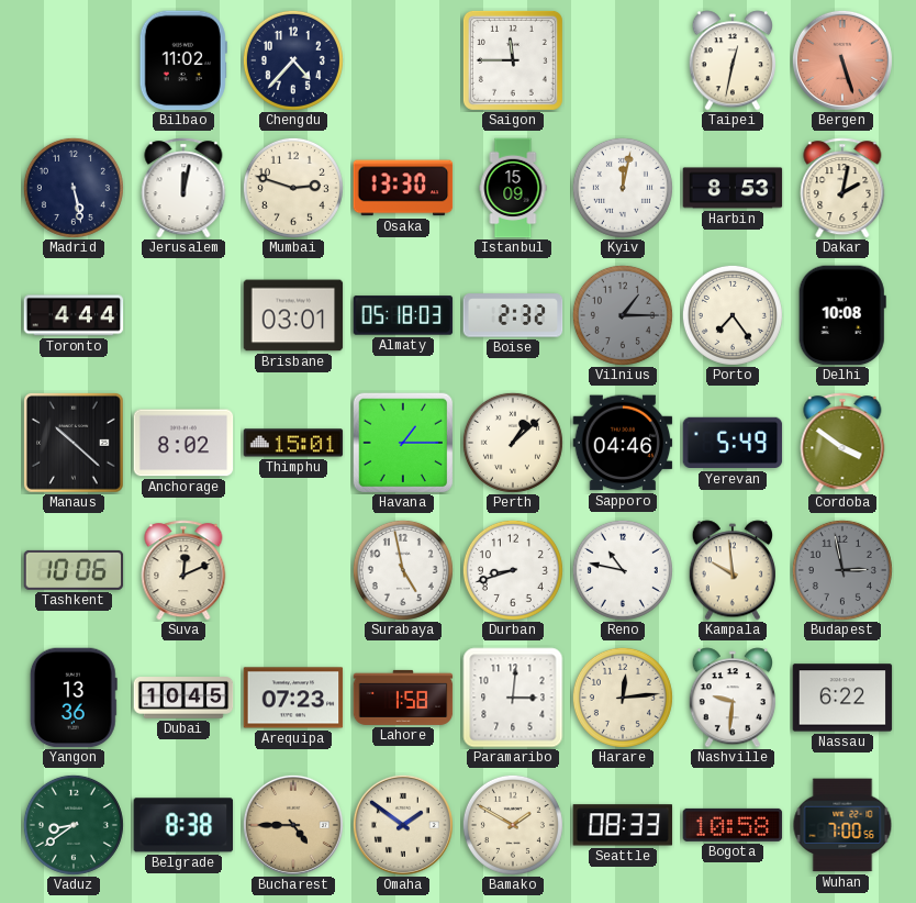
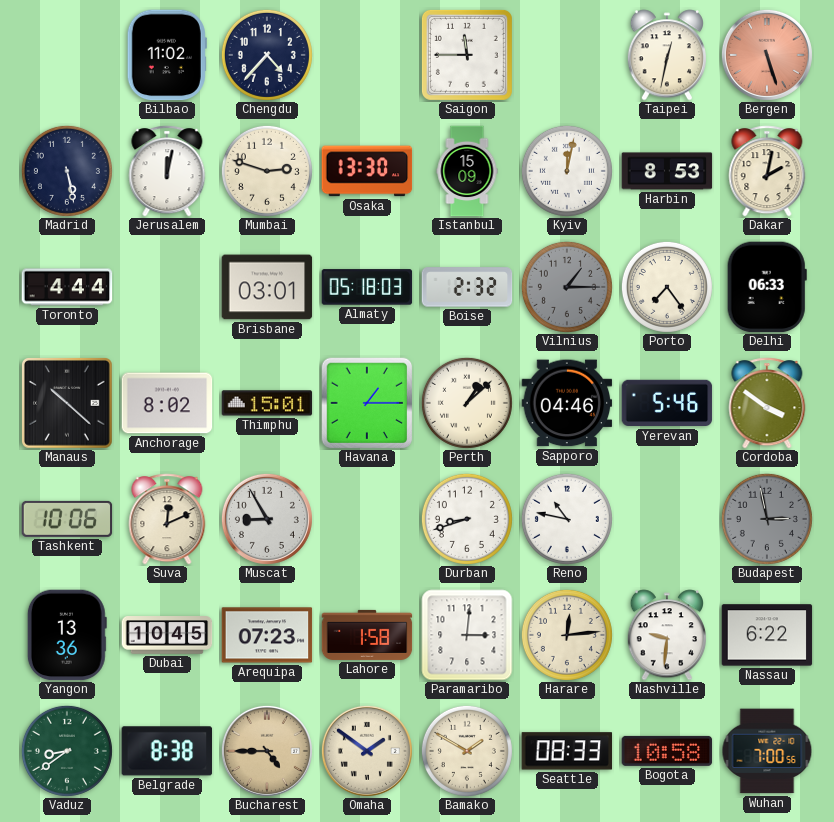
Delhi: 10:08 -> 06:33
Yerevan: 5:49 -> 5:46
Muscat: none -> 8:55
Surabaya: 4:58 -> none
Kampala: 9:59 -> none
